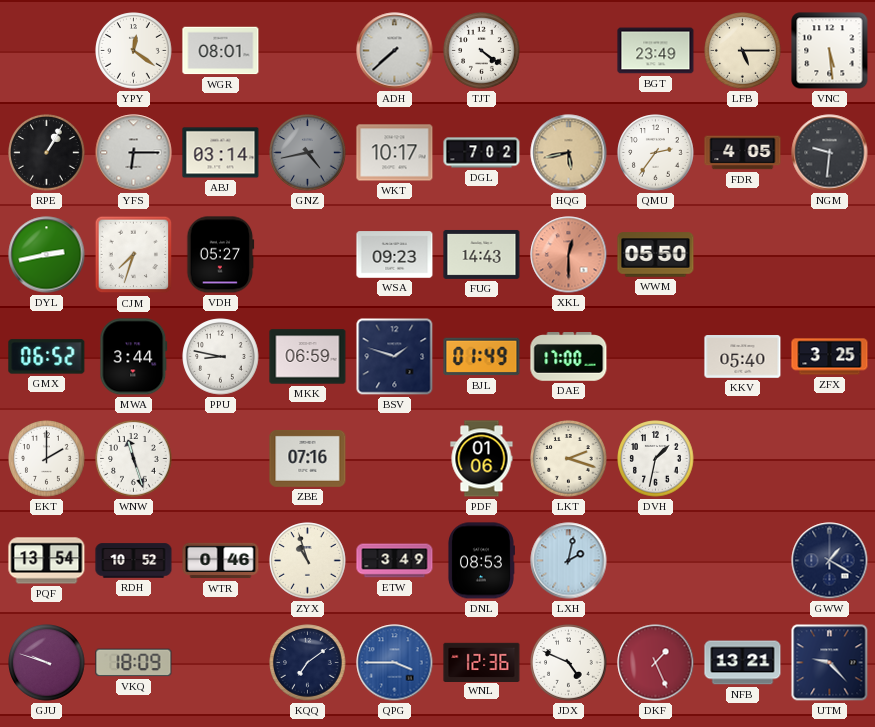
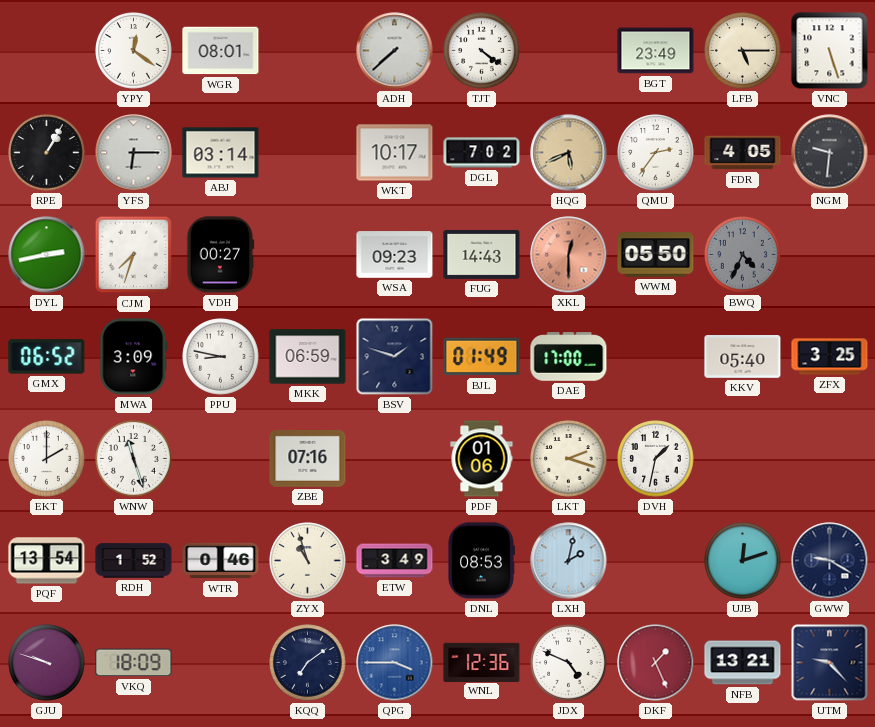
VNC: 5:29 -> 5:27
GNZ: 4:43 -> none
HQG: 5:43 -> 5:41
VDH: 05:27 -> 00:27
BWQ: none -> 4:34
MWA: 3:44 -> 3:09
RDH: 10:52 -> 1:52
UJB: none -> 12:12
GWW: 1:20 -> 9:20
